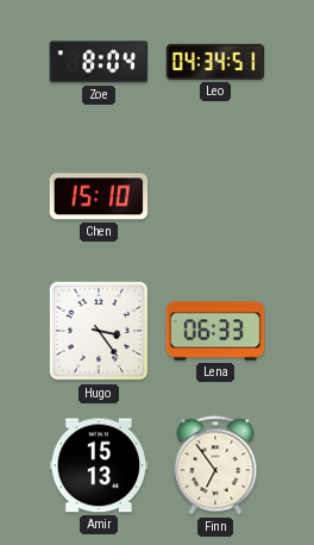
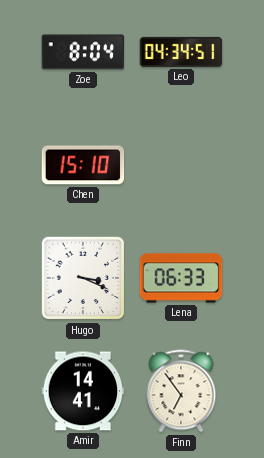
Hugo: 3:24 -> 3:19
Amir: 15:13 -> 14:41
